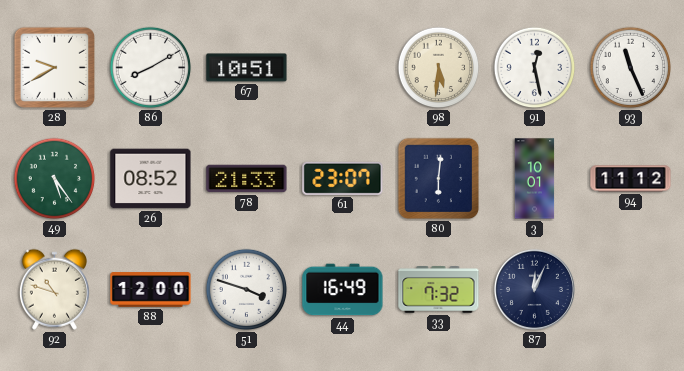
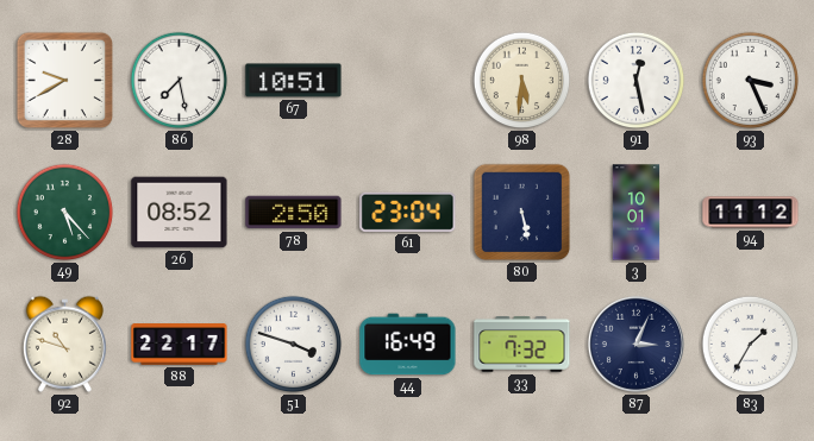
86: 8:10 -> 7:28
93: 11:26 -> 3:26
49: 5:24 -> 5:23
78: 21:33 -> 2:50
61: 23:07 -> 23:04
80: 6:01 -> 5:28
88: 12:00 -> 22:17
87: 12:04 -> 3:04
83: none -> 1:35
